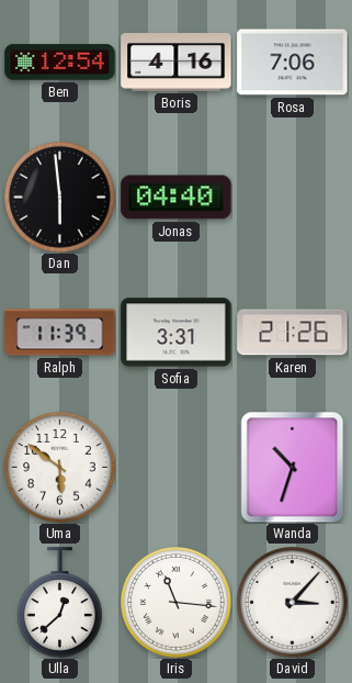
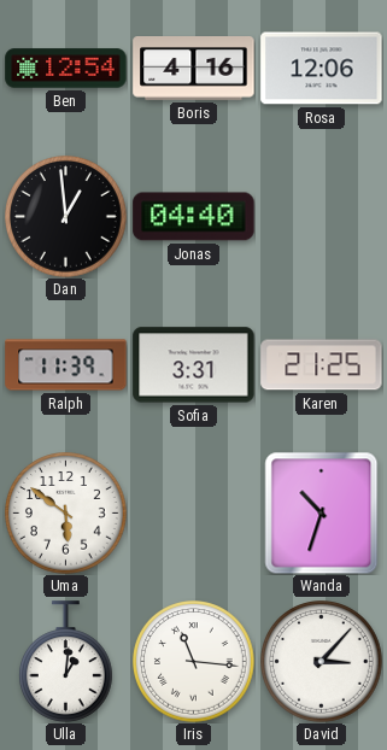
Rosa: 7:06 -> 12:06
Dan: 5:59 -> 12:59
Karen: 21:26 -> 21:25
Ulla: 12:38 -> 1:01
